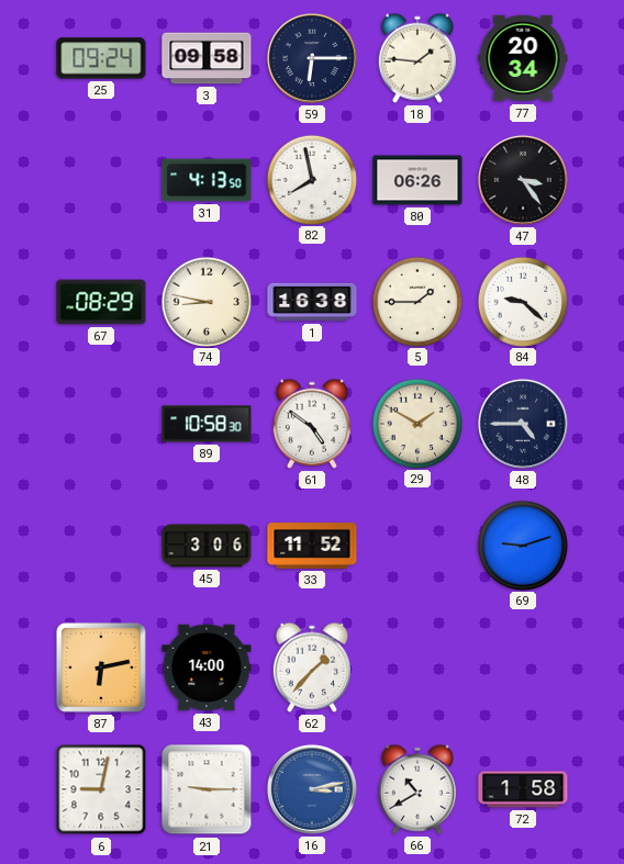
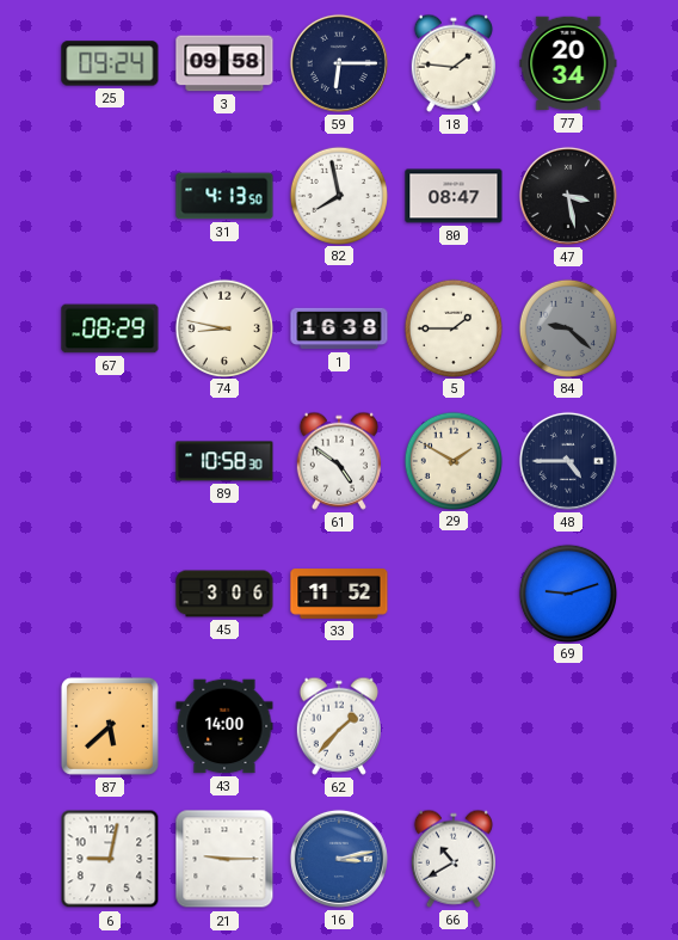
80: 06:26 -> 08:47
47: 3:24 -> 3:28
84 dial: white -> grey
87: 6:13 -> 5:38
72: 1:58 -> none
